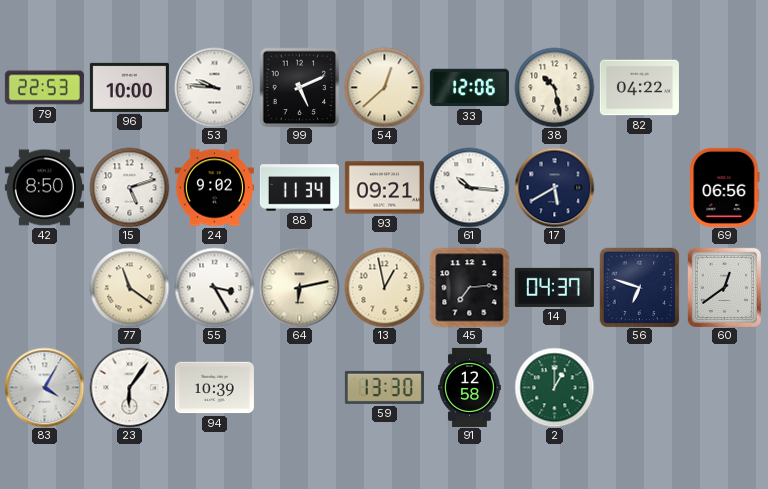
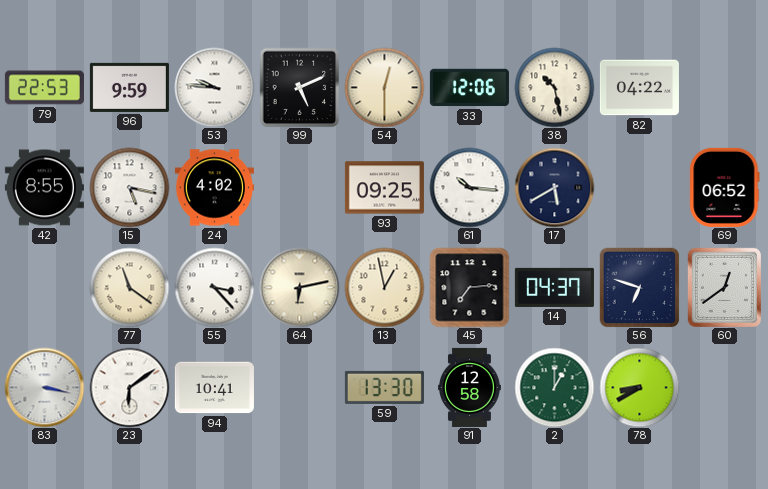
96: 10:00 -> 9:59
54: 12:38 -> 12:30
42: 8:50 -> 8:55
15: 5:12 -> 5:17
24: 9:02 -> 4:02
88: 11:34 -> none
93: 09:21 -> 09:25
69: 06:56 -> 06:52
55: 3:25 -> 3:23
83: 4:05 -> 3:17
23: 6:06 -> 6:09
94: 10:39 -> 10:41
78: none -> 8:40
